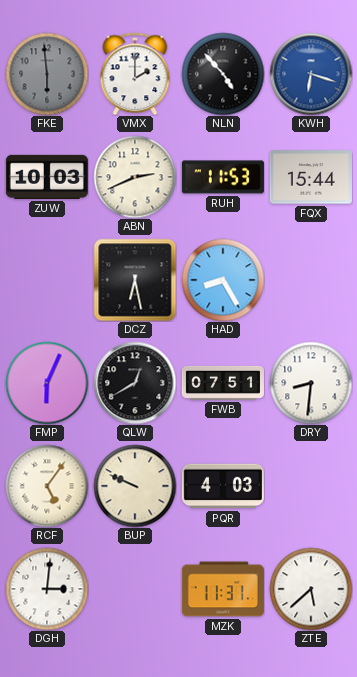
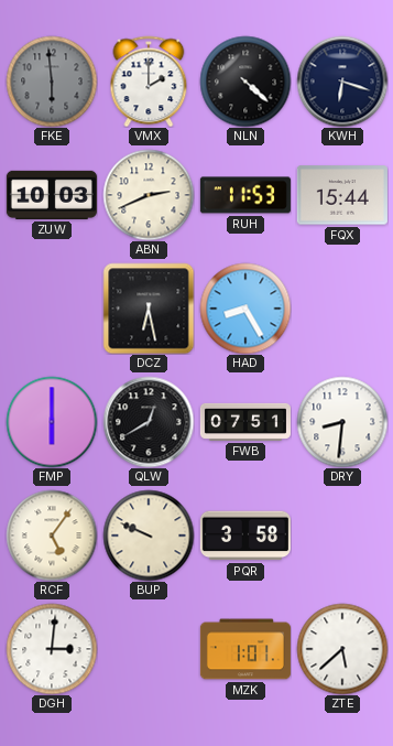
NLN: 4:53 -> 4:22
KWH dial: blue -> navy
FMP: 6:04 -> 6:00
PQR: 4:03 -> 3:58
MZK: 11:31 -> 1:01
